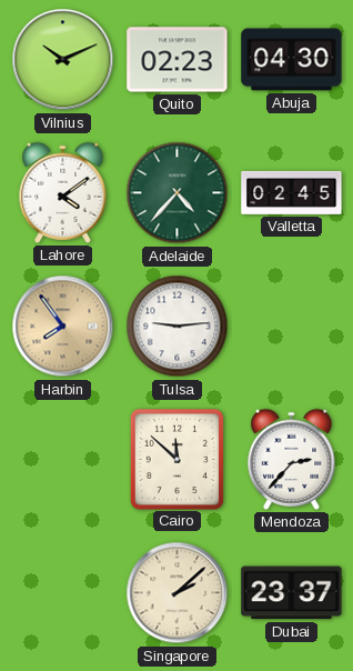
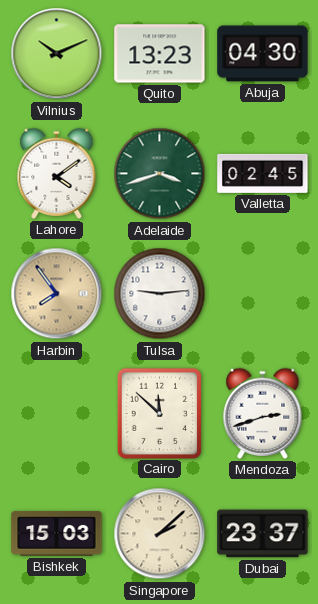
Quito: 02:23 -> 13:23
Adelaide: 4:37 -> 3:42
Mendoza: 2:37 -> 2:42
Bishkek: none -> 15:03
